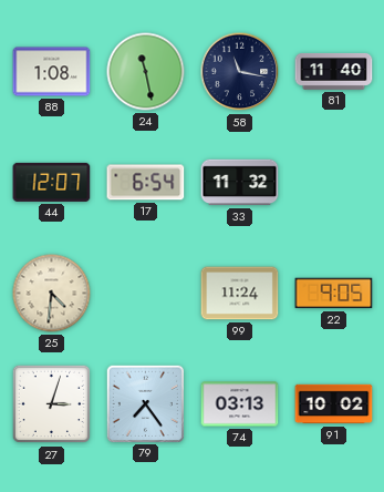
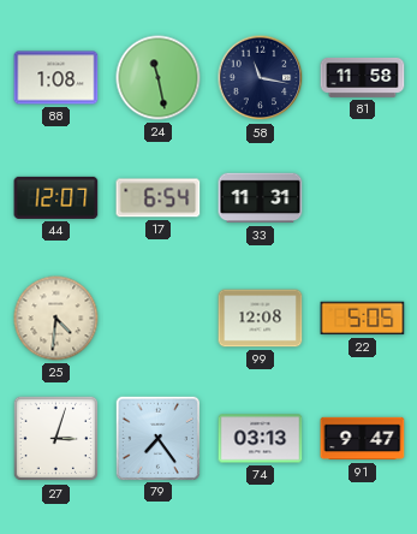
81: 11:40 -> 11:58
33: 11:32 -> 11:31
99: 11:24 -> 12:08
22: 9:05 -> 5:05
91: 10:02 -> 9:47
